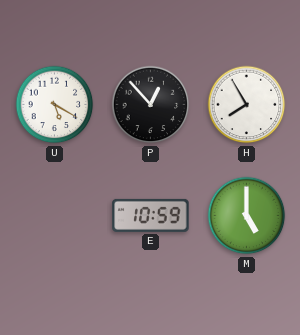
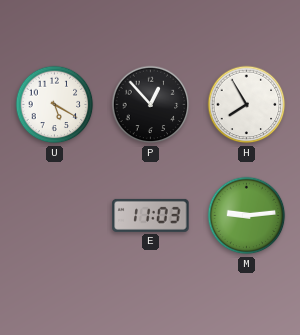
E: 10:59 -> 11:03
M: 5:00 -> 9:14
